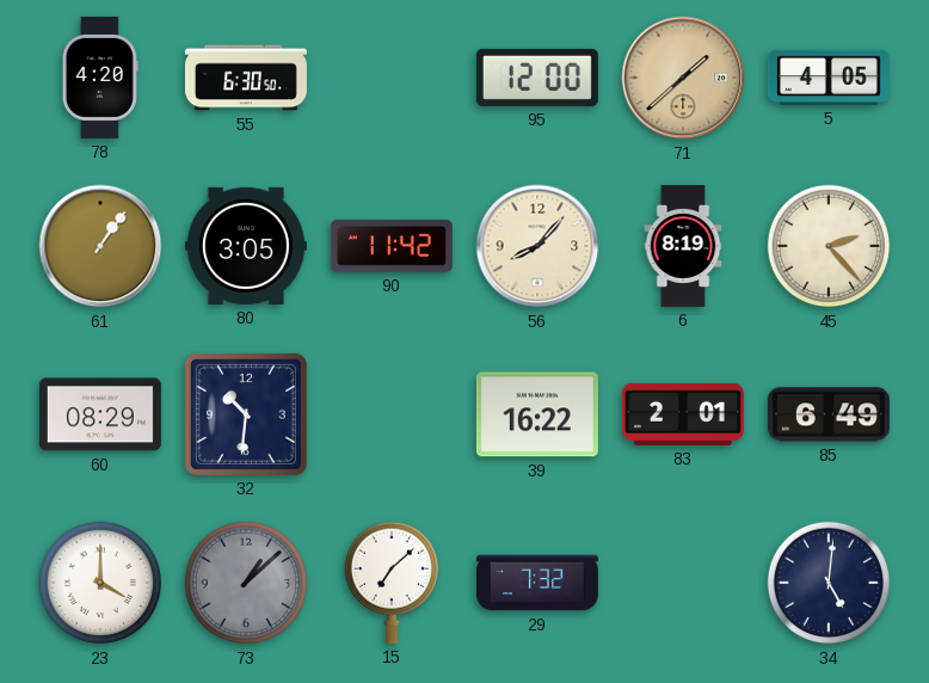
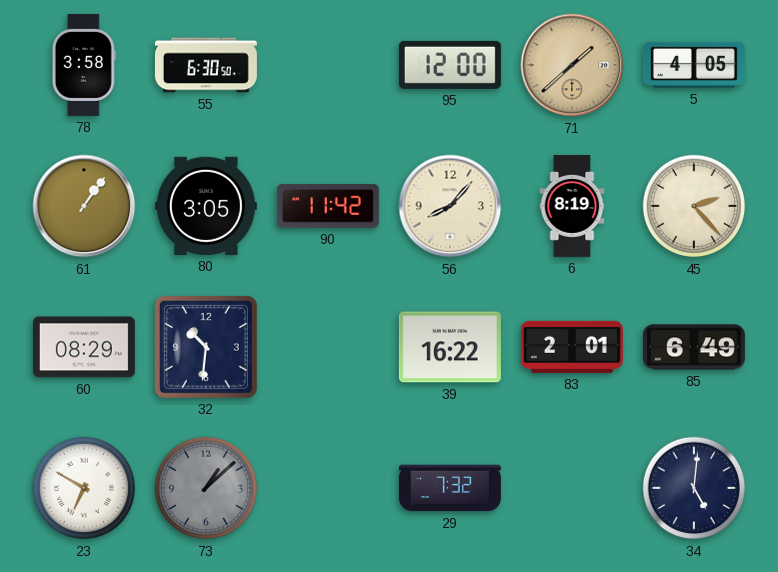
78: 4:20 -> 3:58
23: 4:00 -> 6:50
15: 7:08 -> none
